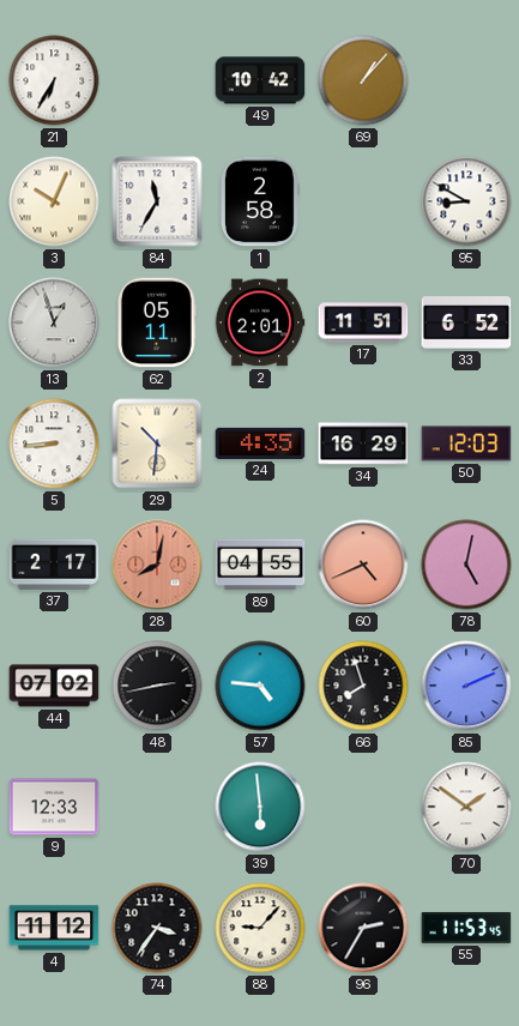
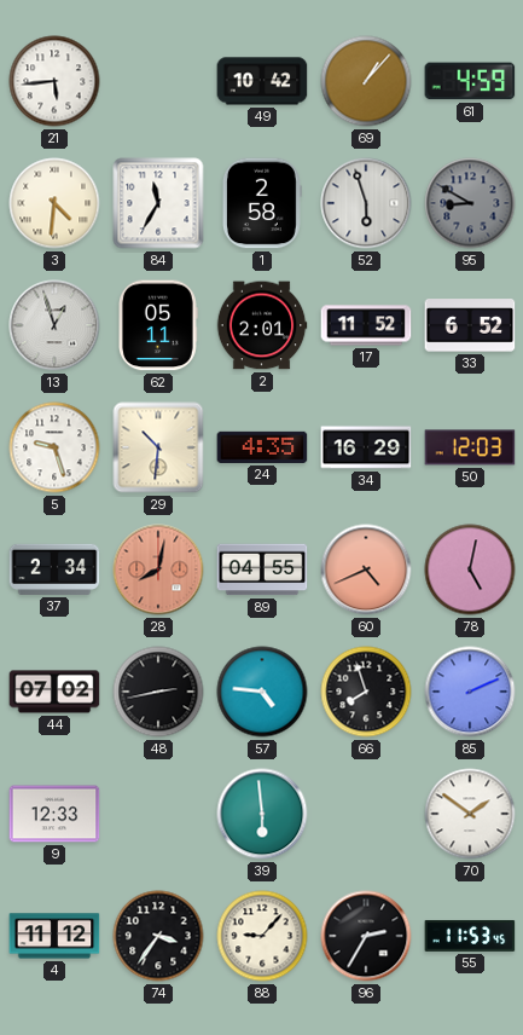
21: 6:35 -> 5:44
61: none -> 4:59
3: 10:04 -> 4:31
52: none -> 5:57
95 dial: white -> grey
17: 11:51 -> 11:52
5: 8:44 -> 9:27
37: 2:17 -> 2:34
